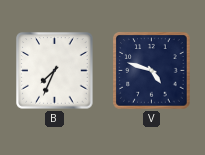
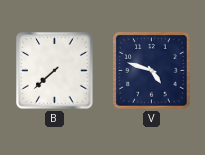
B: 7:34 -> 7:38
